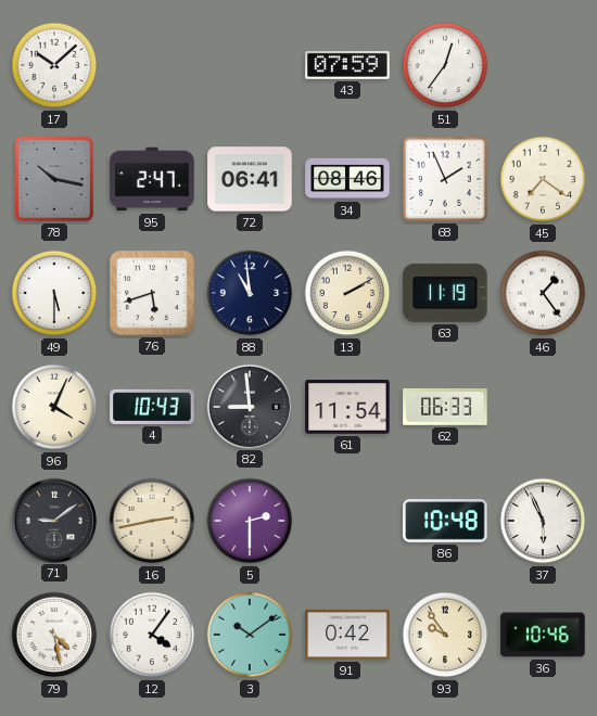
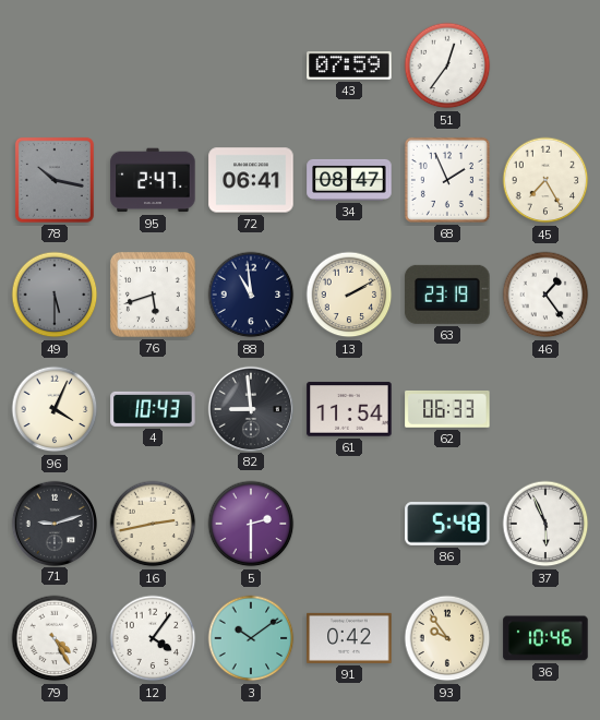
17: 10:08 -> none
34: 08:46 -> 08:47
45: 7:21 -> 7:25
49 dial: white -> grey
63: 11:19 -> 23:19
71: 9:09 -> 9:12
86: 10:48 -> 5:48
79: 4:28 -> 4:25
